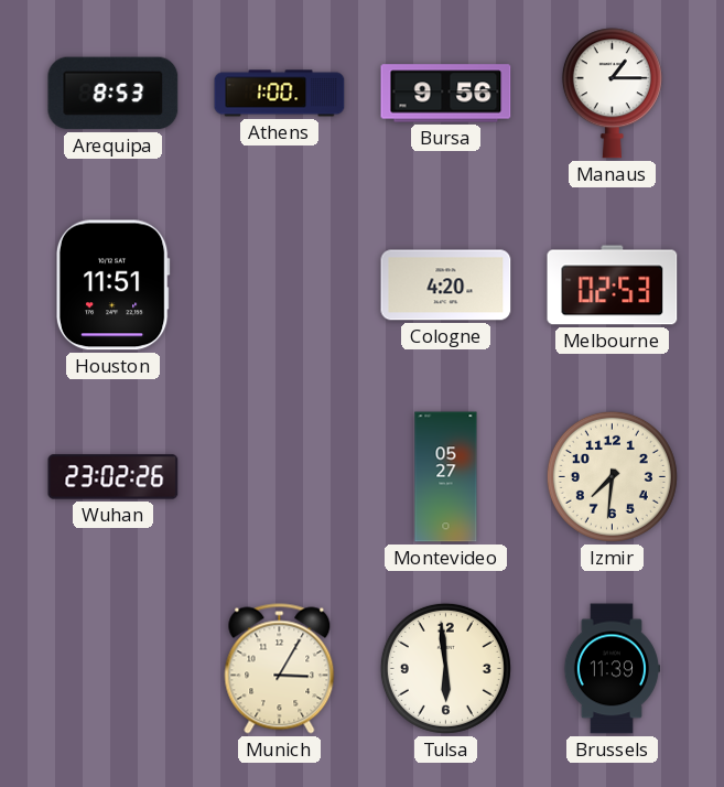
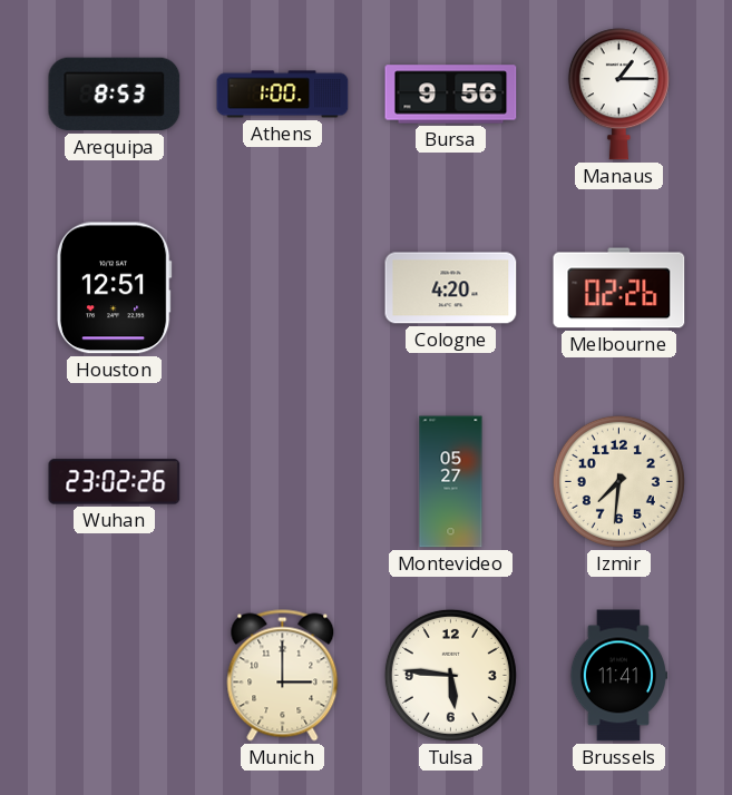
Houston: 11:51 -> 12:51
Melbourne: 02:53 -> 02:26
Munich: 3:05 -> 3:00
Tulsa: 5:59 -> 5:46
Brussels: 11:39 -> 11:41
